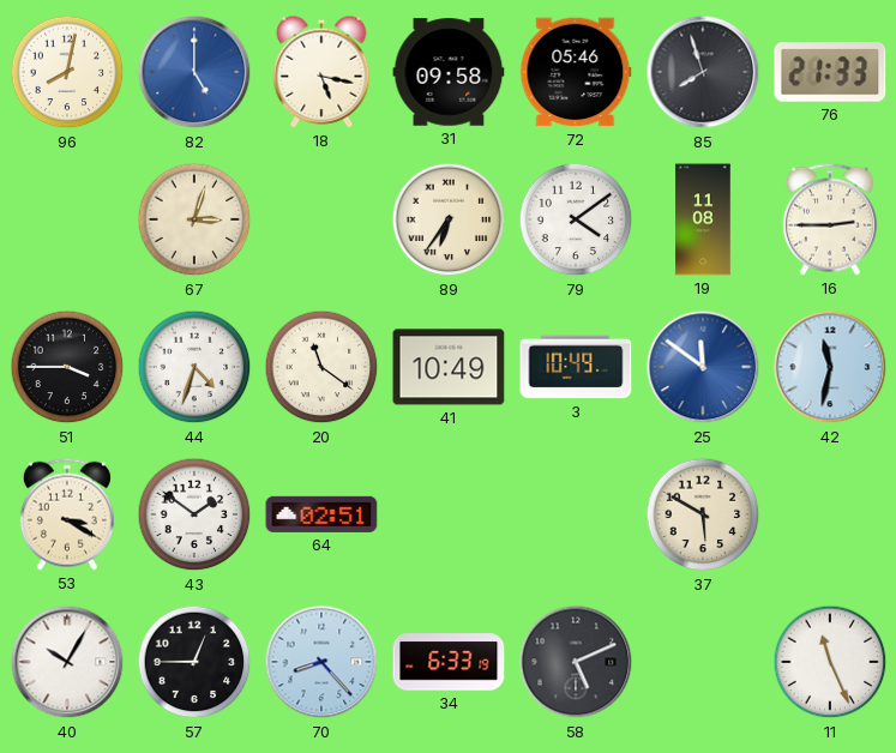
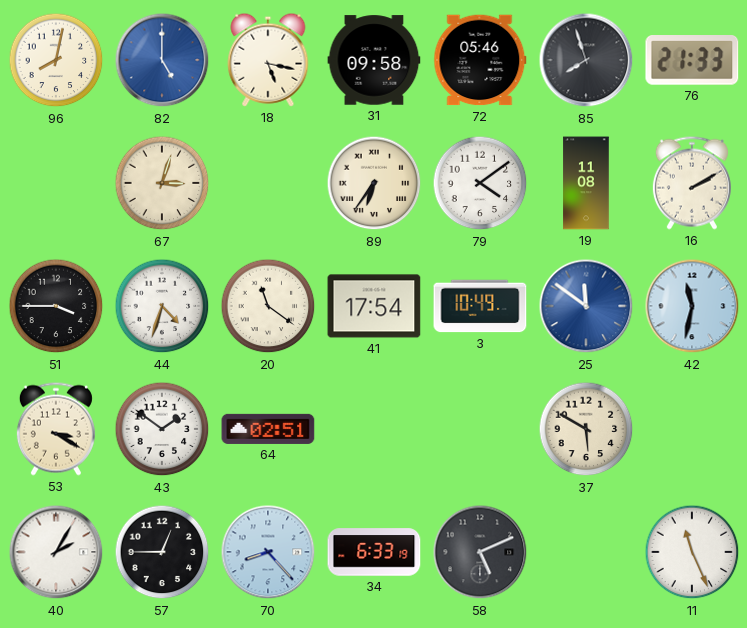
16: 2:45 -> 2:10
41: 10:49 -> 17:54
40: 10:05 -> 2:05
